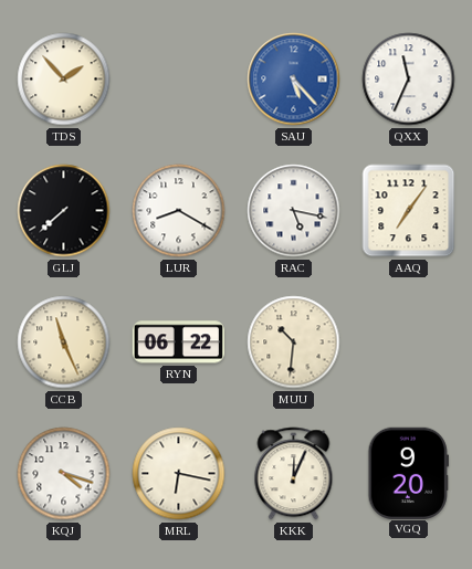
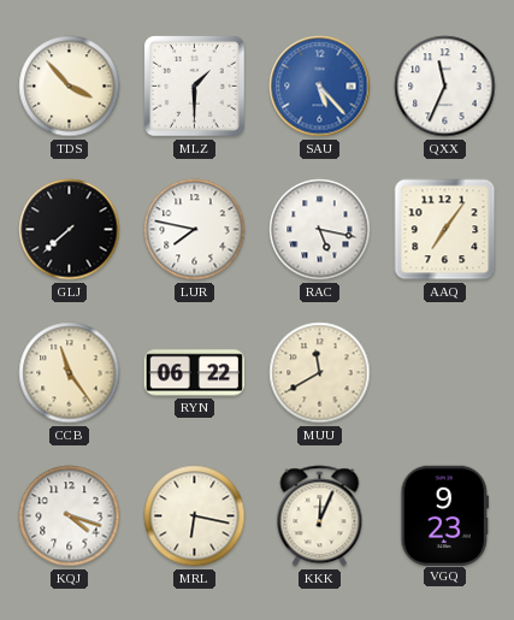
TDS: 1:53 -> 3:53
MLZ: none -> 1:30
LUR: 8:20 -> 7:47
CCB: 11:26 -> 11:24
MUU: 10:31 -> 11:40
VGQ: 9:20 -> 9:23
